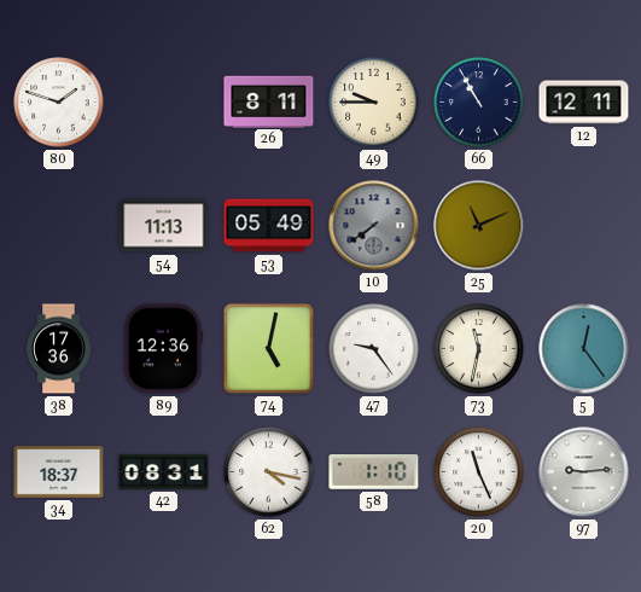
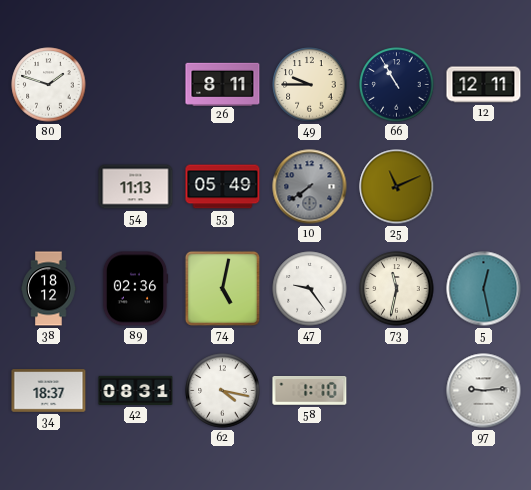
38: 17:36 -> 18:12
89: 12:36 -> 02:36
5: 12:24 -> 12:28
20: 11:26 -> none
